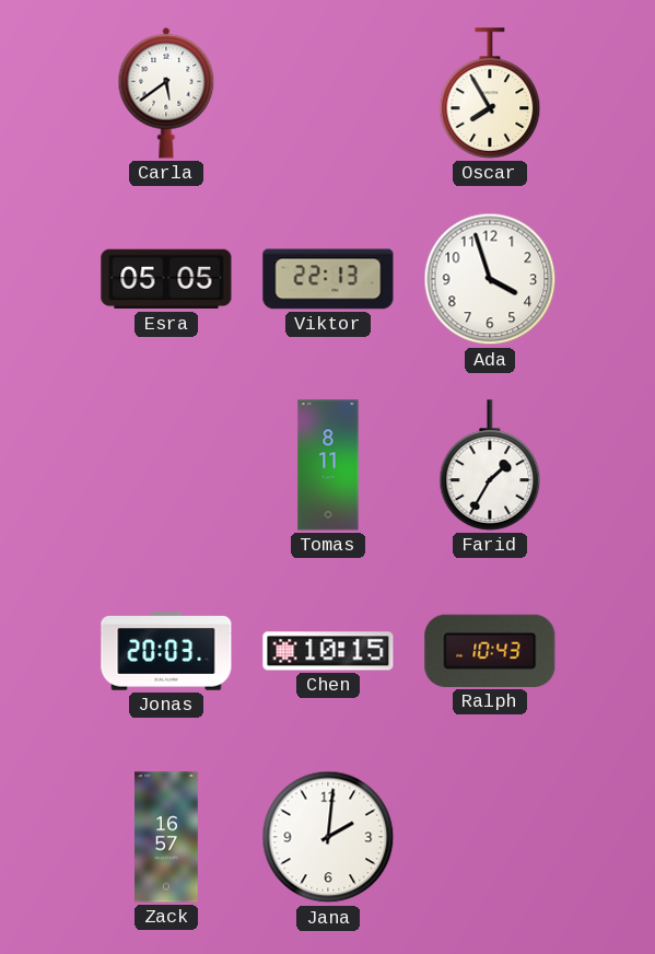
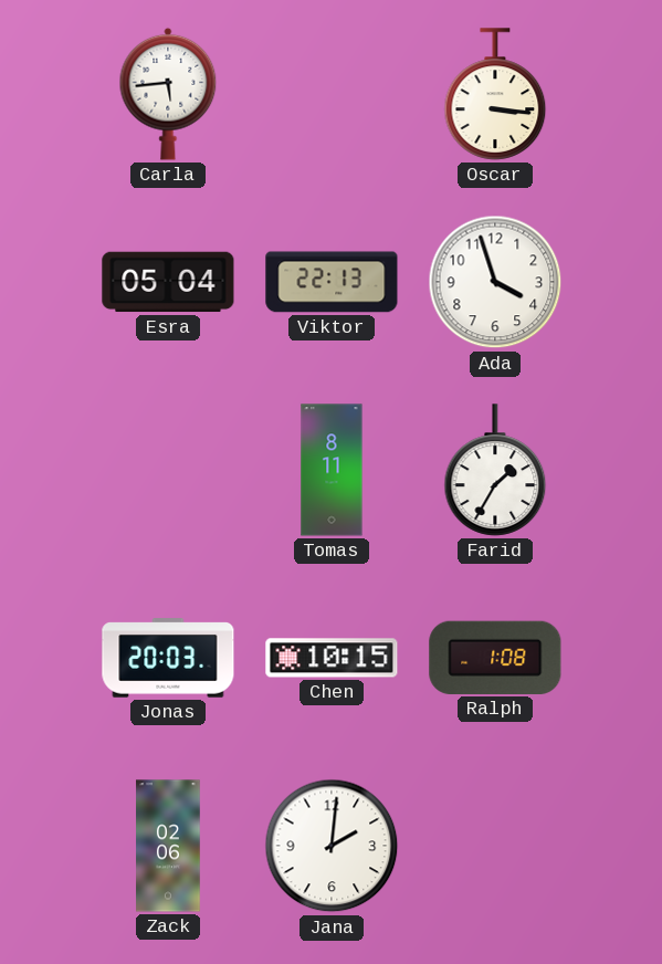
Carla: 5:39 -> 5:44
Oscar: 7:55 -> 3:16
Esra: 05:05 -> 05:04
Ralph: 10:43 -> 1:08
Zack: 16:57 -> 02:06
